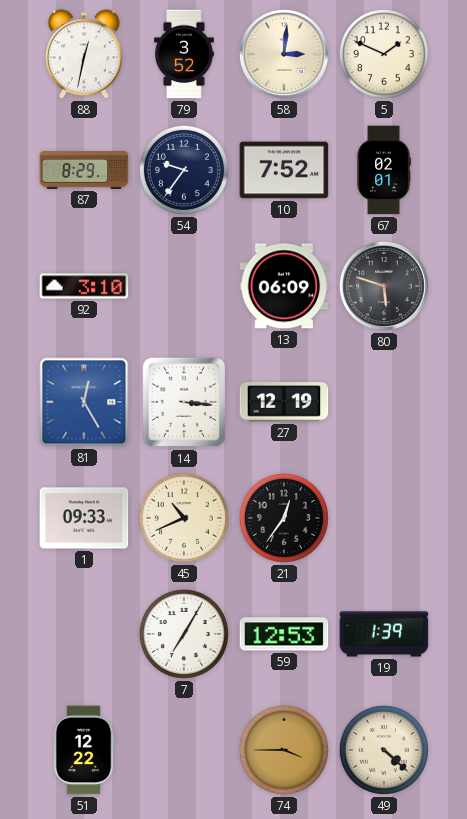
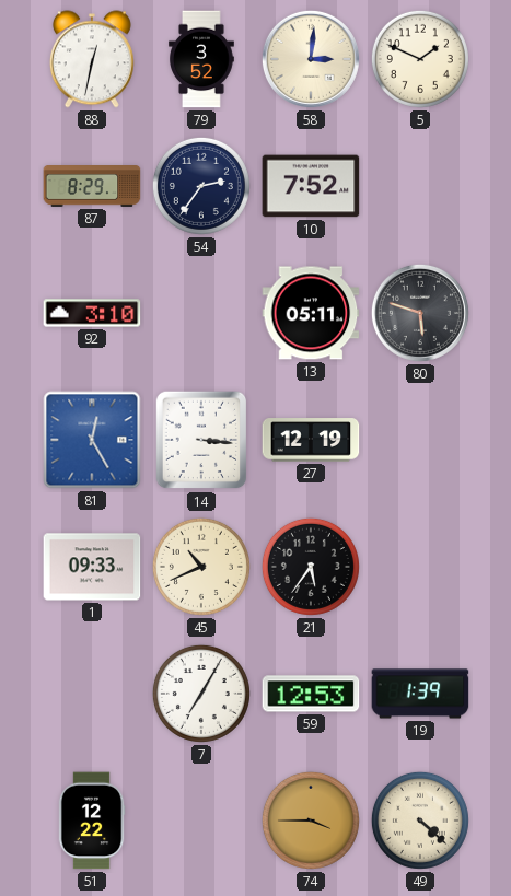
54: 9:36 -> 2:36
67: 02:01 -> none
13: 06:09 -> 05:11
21: 12:36 -> 5:36
